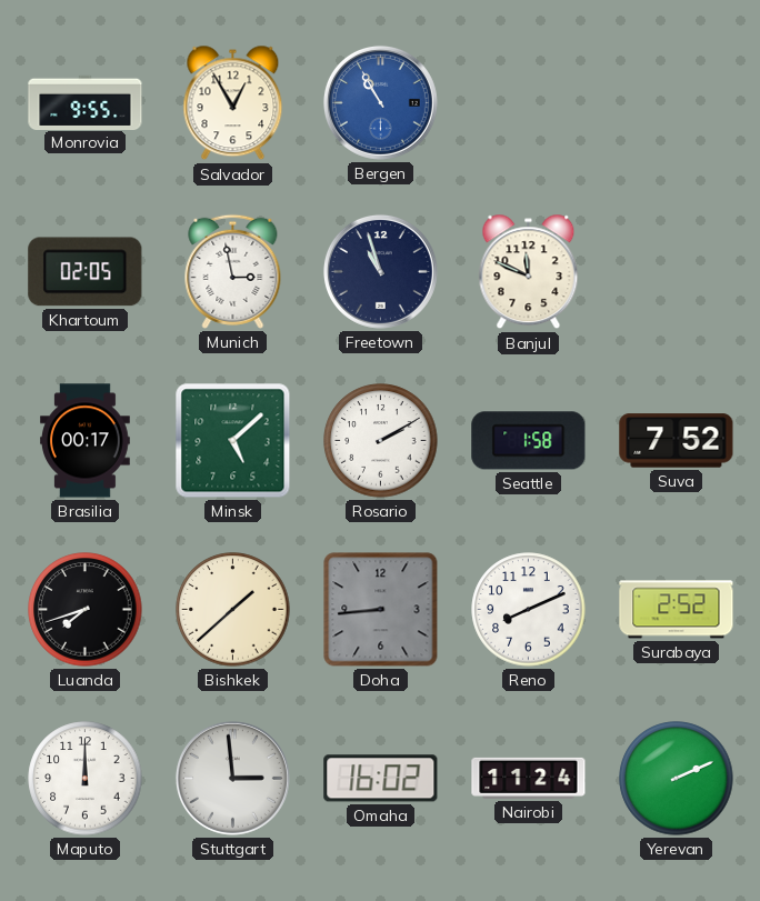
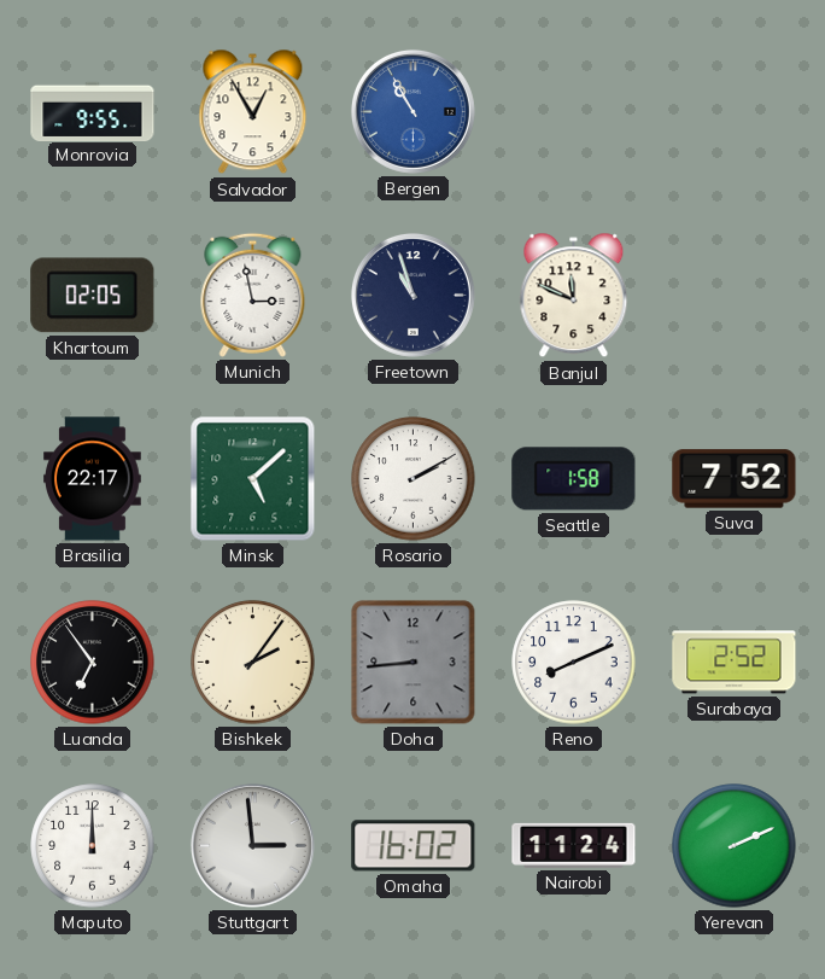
Brasilia: 00:17 -> 22:17
Luanda: 7:42 -> 6:54
Bishkek: 1:38 -> 2:06
